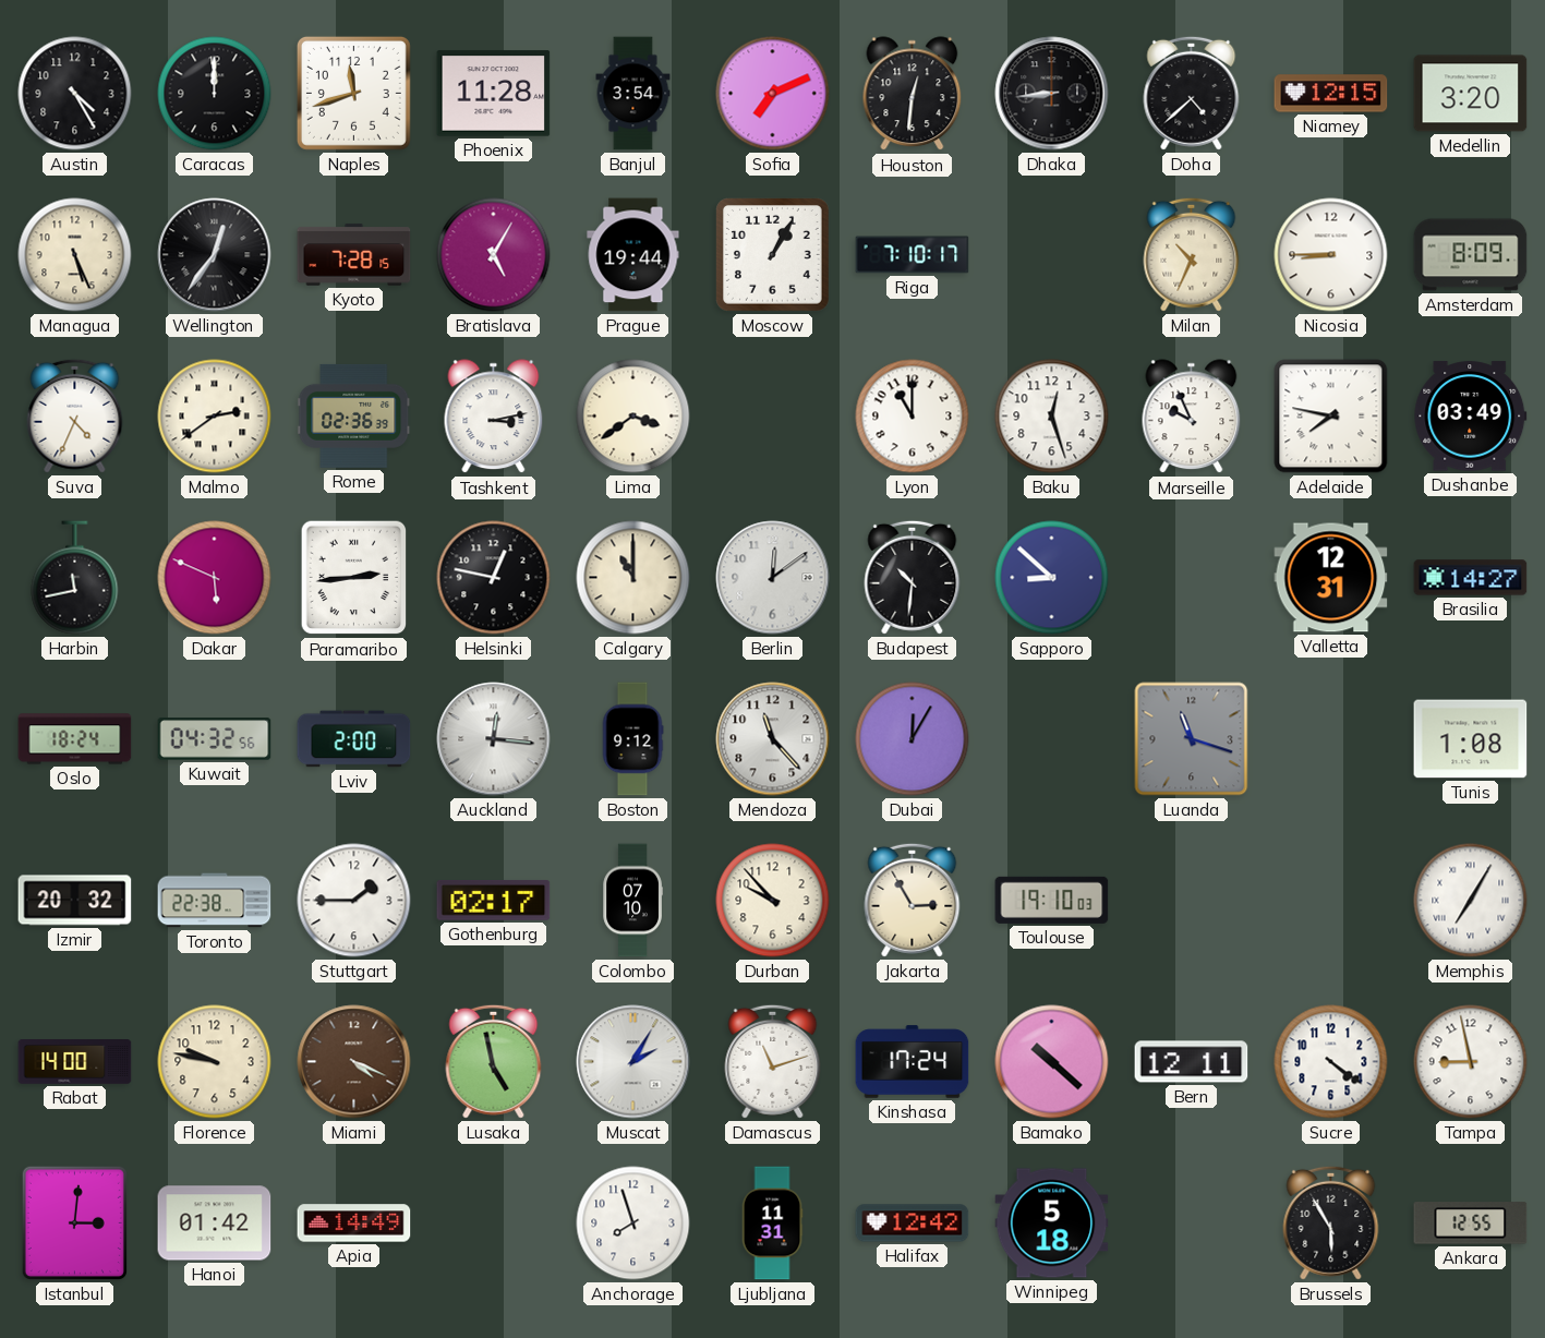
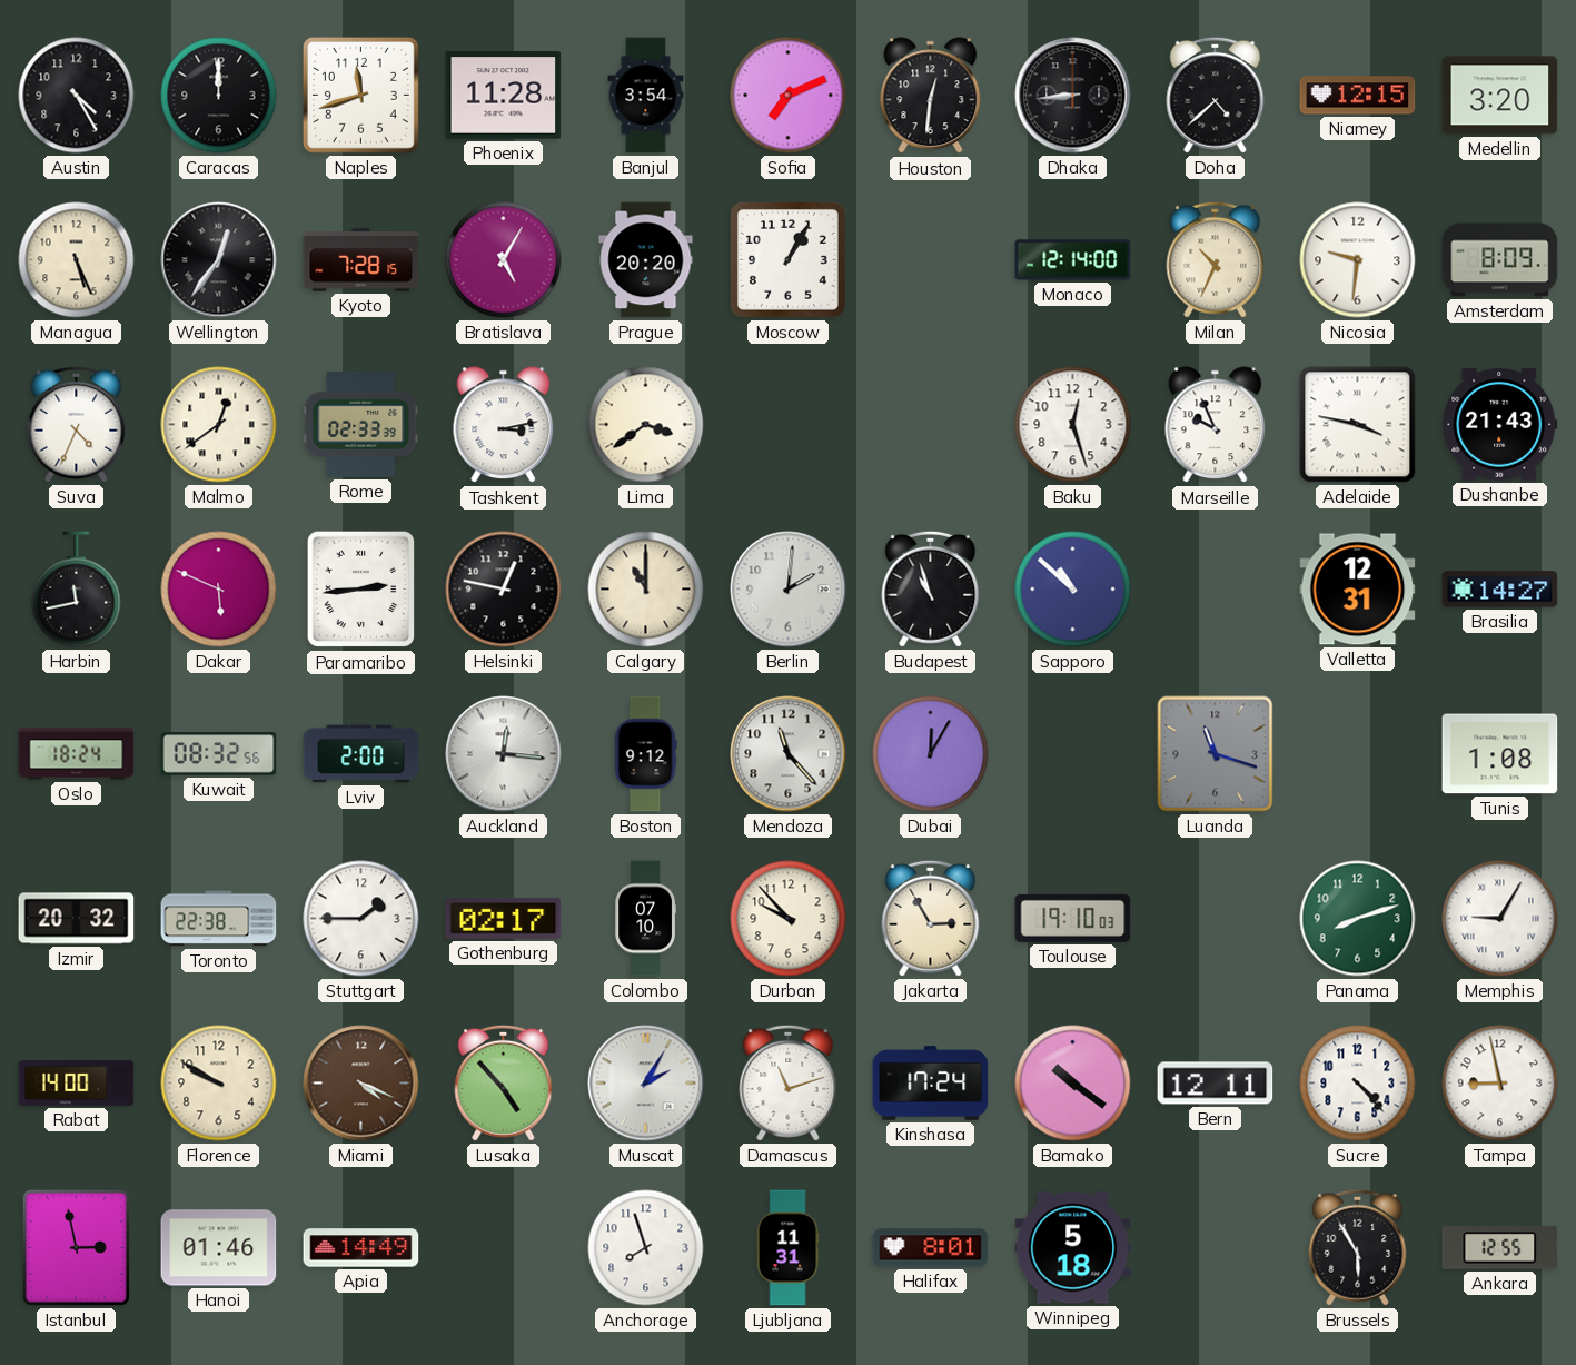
Prague: 19:44 -> 20:20
Riga: 7:10 -> none
Monaco: none -> 12:14
Nicosia: 8:45 -> 9:31
Malmo: 2:39 -> 12:39
Rome: 02:36 -> 02:33
Lyon: 11:00 -> none
Adelaide: 7:47 -> 3:47
Dushanbe: 03:49 -> 21:43
Berlin: 12:09 -> 2:01
Budapest: 10:31 -> 10:57
Sapporo: 8:52 -> 10:52
Kuwait: 04:32 -> 08:32
Panama: none -> 8:12
Memphis: 7:05 -> 9:05
Florence: 9:47 -> 9:50
Lusaka: 4:58 -> 4:53
Bamako: 10:22 -> 10:21
Sucre: 4:21 -> 4:23
Istanbul: 3:01 -> 2:58
Hanoi: 01:42 -> 01:46
Halifax: 12:42 -> 8:01
